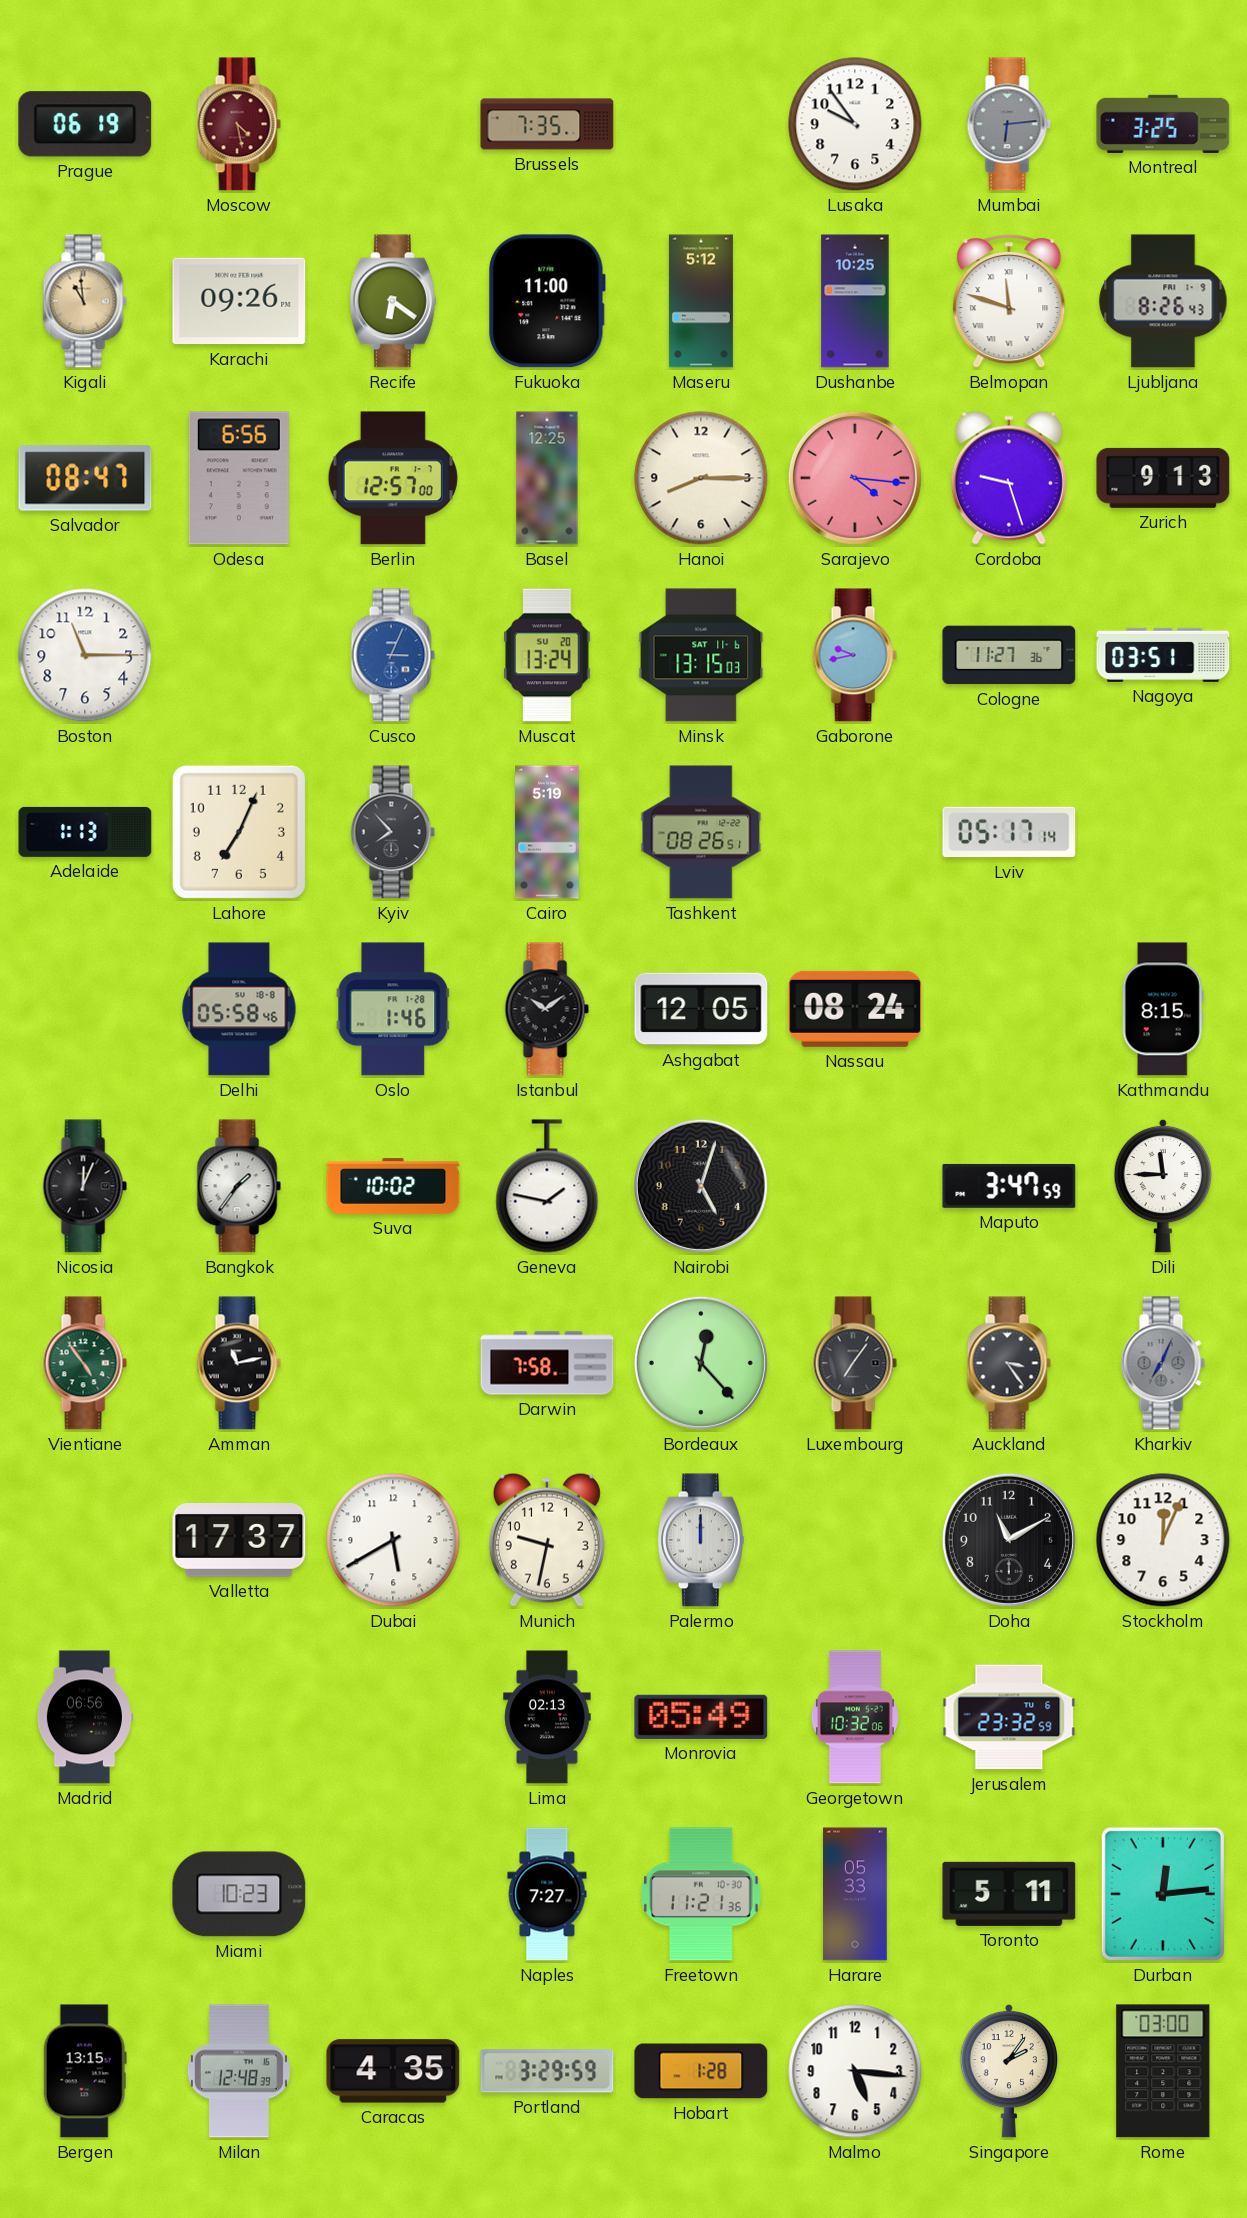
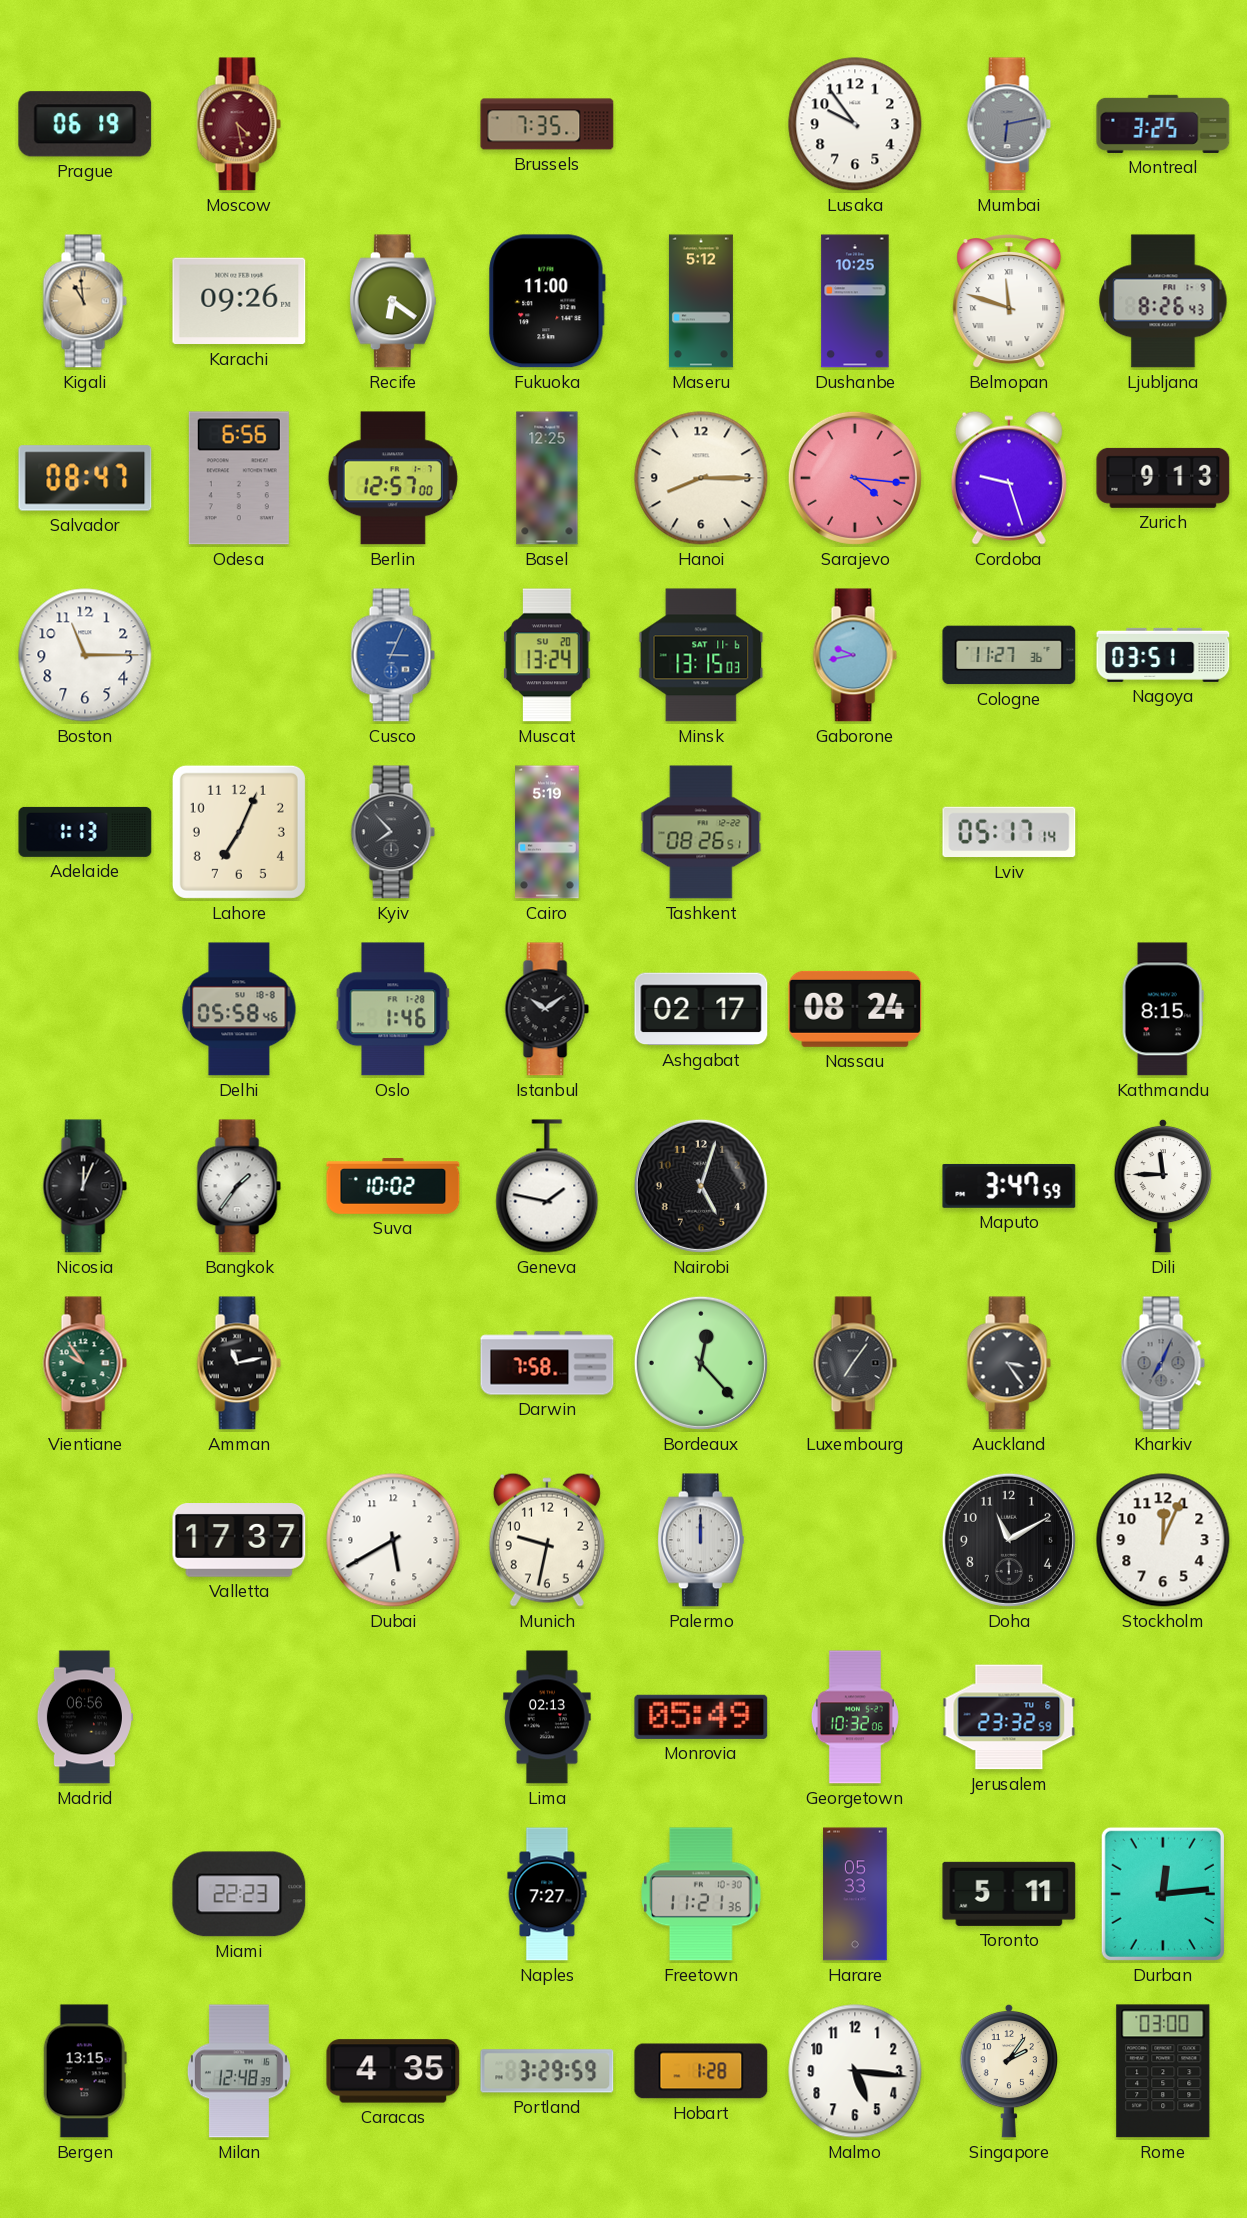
Mumbai: 6:14 -> 6:13
Ashgabat: 12:05 -> 02:17
Vientiane: 4:54 -> 9:54
Miami: 10:23 -> 22:23
